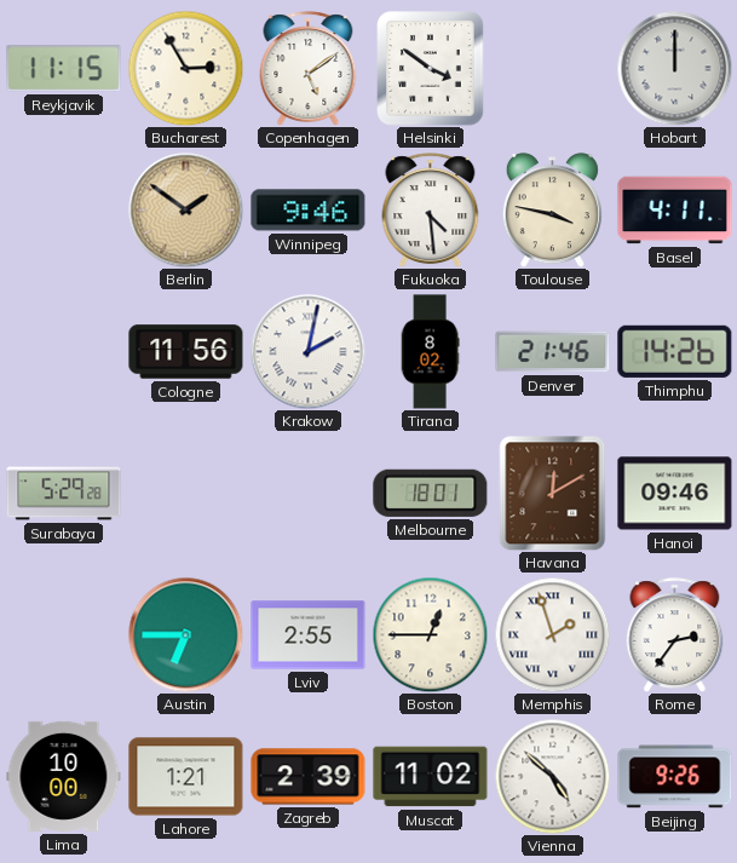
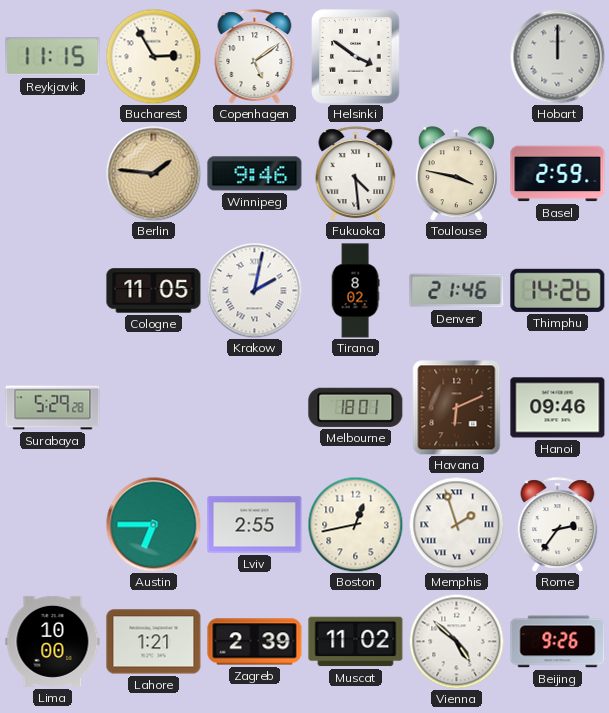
Berlin: 1:51 -> 1:46
Basel: 4:11 -> 2:59
Cologne: 11:56 -> 11:05
Havana: 12:10 -> 6:11
Boston: 12:45 -> 12:43
